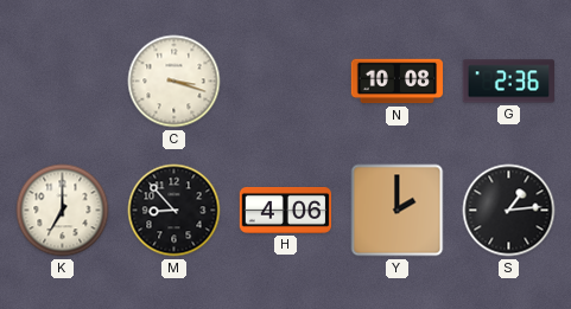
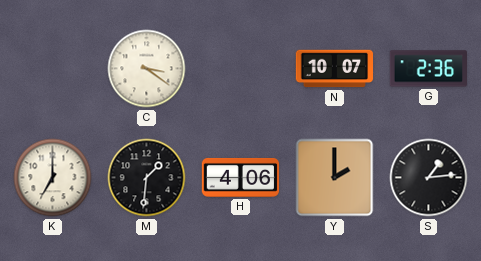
C: 3:18 -> 3:21
N: 10:08 -> 10:07
M: 8:53 -> 1:31
